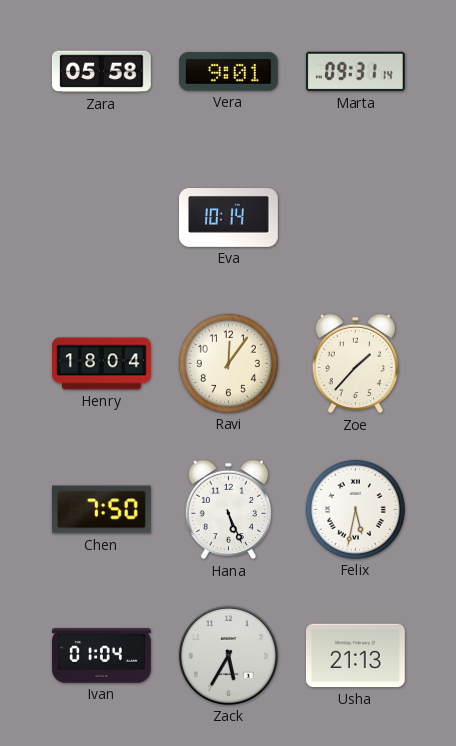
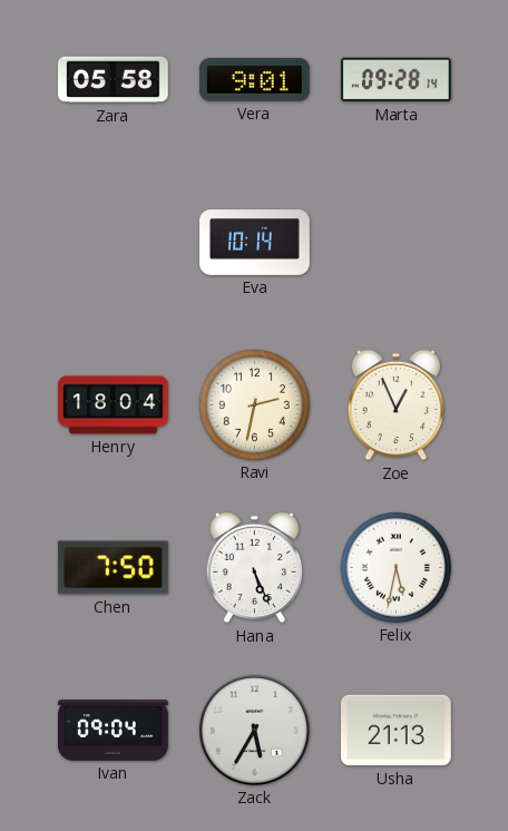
Marta: 09:31 -> 09:28
Ravi: 12:06 -> 2:32
Zoe: 1:37 -> 12:56
Ivan: 01:04 -> 09:04
